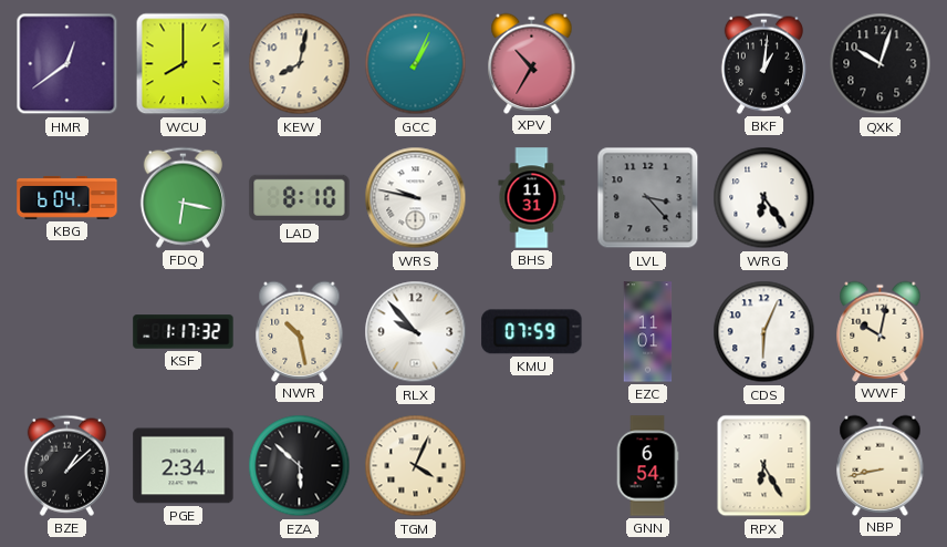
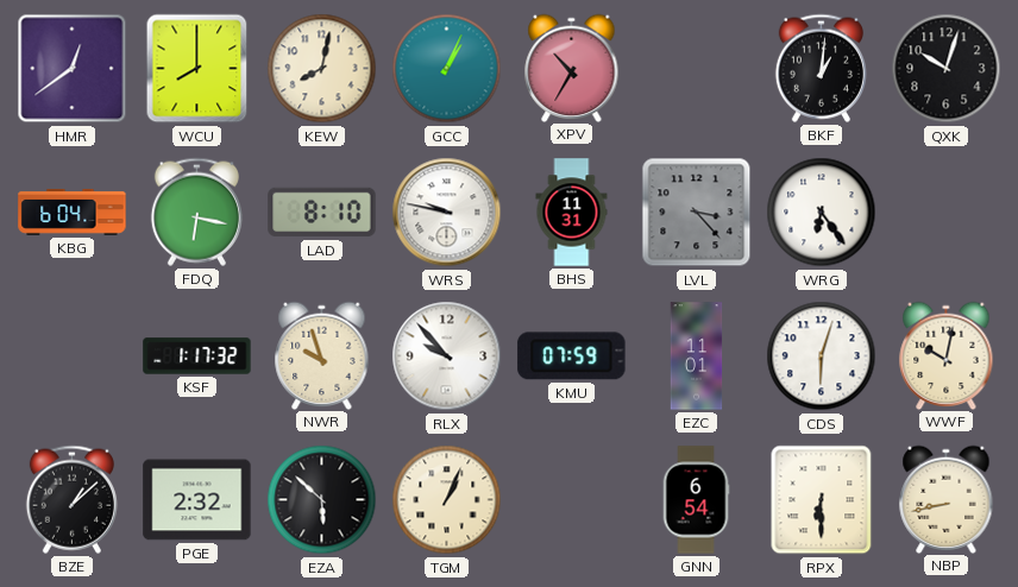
NWR: 10:28 -> 9:57
CDS: 6:04 -> 6:03
PGE: 2:34 -> 2:32
TGM: 4:04 -> 1:04
RPX: 6:25 -> 6:30
